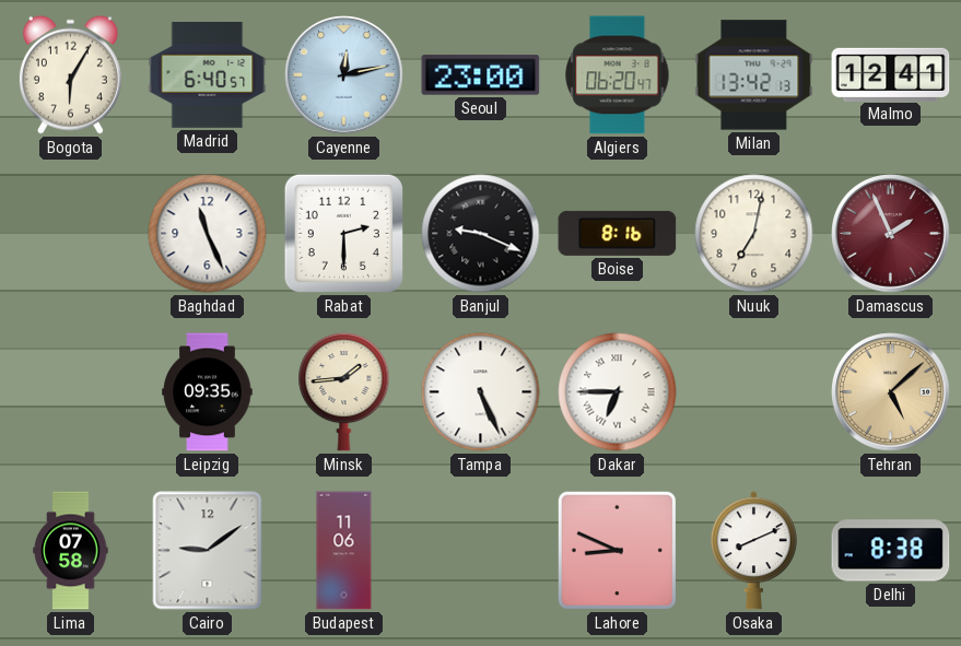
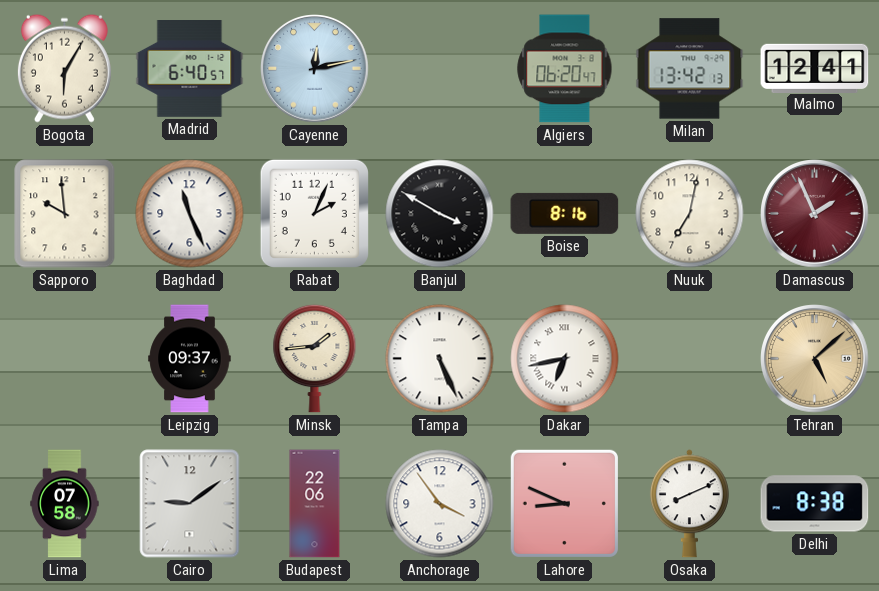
Seoul: 23:00 -> none
Sapporo: none -> 9:59
Rabat: 2:30 -> 2:04
Banjul: 9:19 -> 3:50
Leipzig: 09:35 -> 09:37
Dakar: 6:45 -> 6:43
Budapest: 11:06 -> 22:06
Anchorage: none -> 3:54
